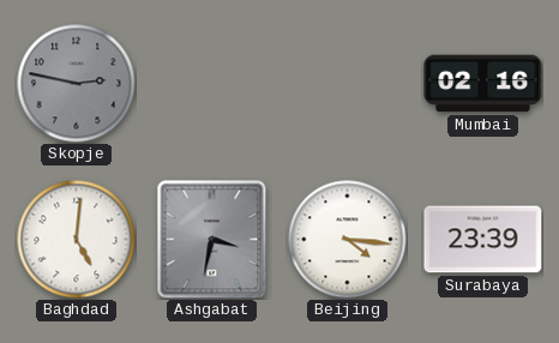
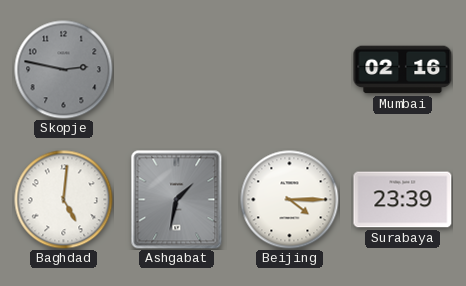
Ashgabat: 3:32 -> 1:32
Beijing: 4:16 -> 4:15
